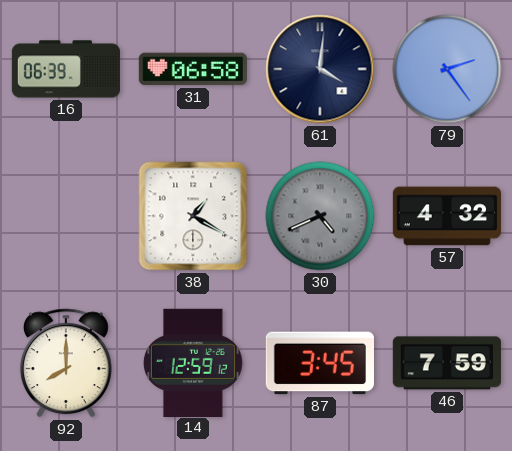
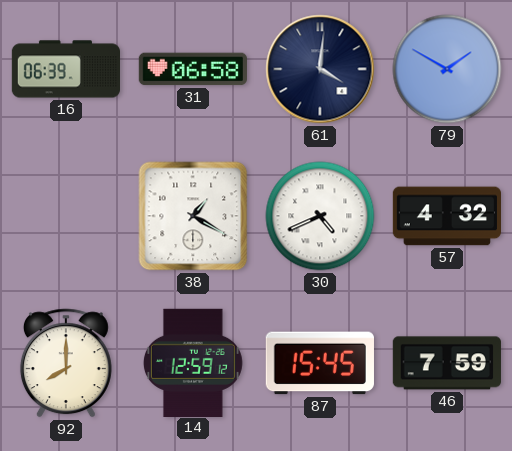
79: 2:24 -> 1:50
30 dial: grey -> white
87: 3:45 -> 15:45
